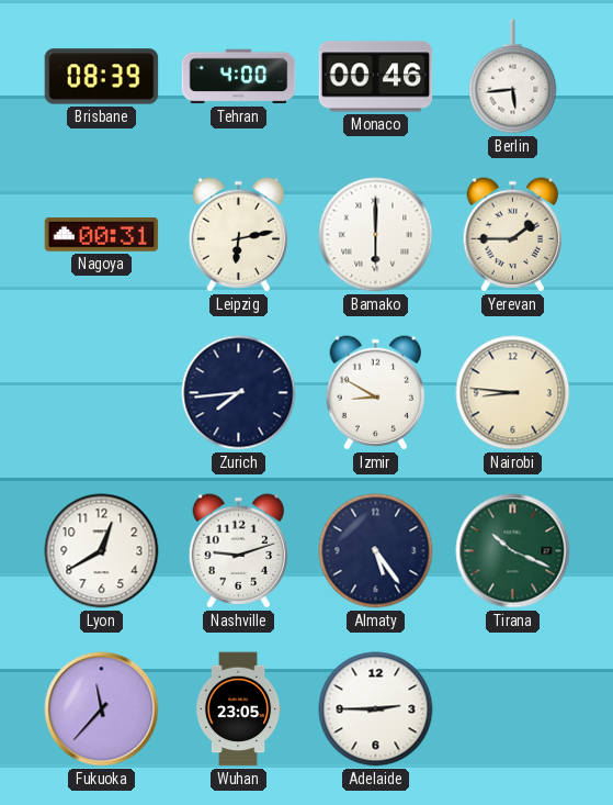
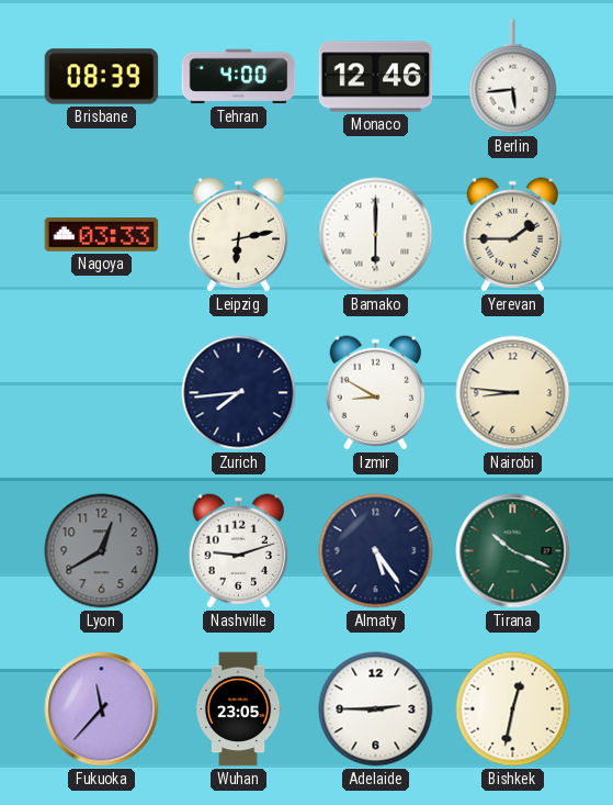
Monaco: 00:46 -> 12:46
Nagoya: 00:31 -> 03:33
Lyon dial: white -> grey
Bishkek: none -> 12:32
